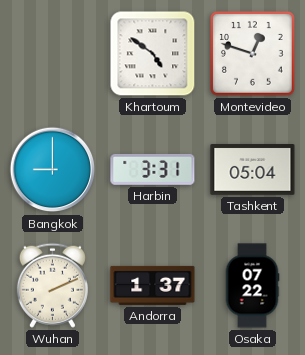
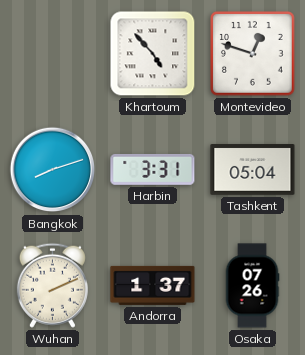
Khartoum: 4:51 -> 4:53
Bangkok: 9:00 -> 8:12
Osaka: 07:22 -> 07:26
